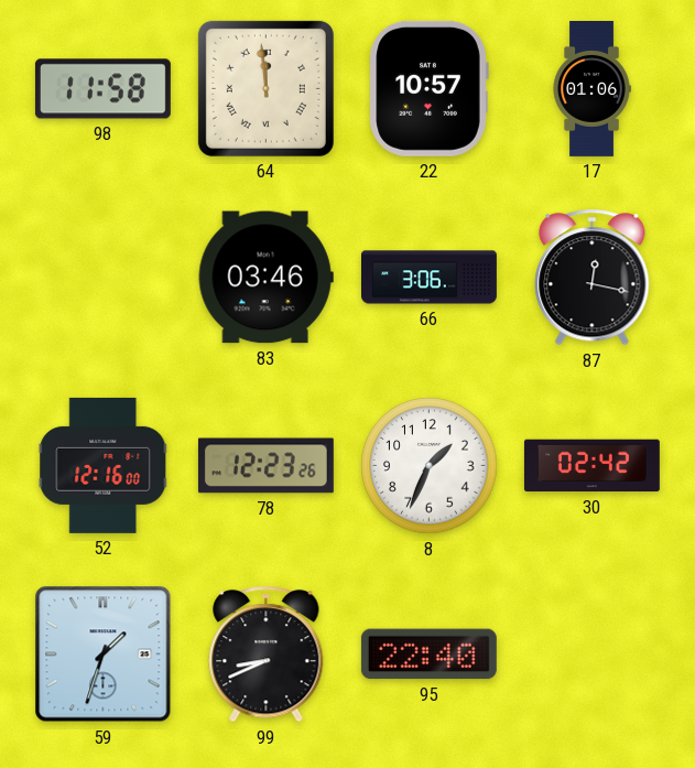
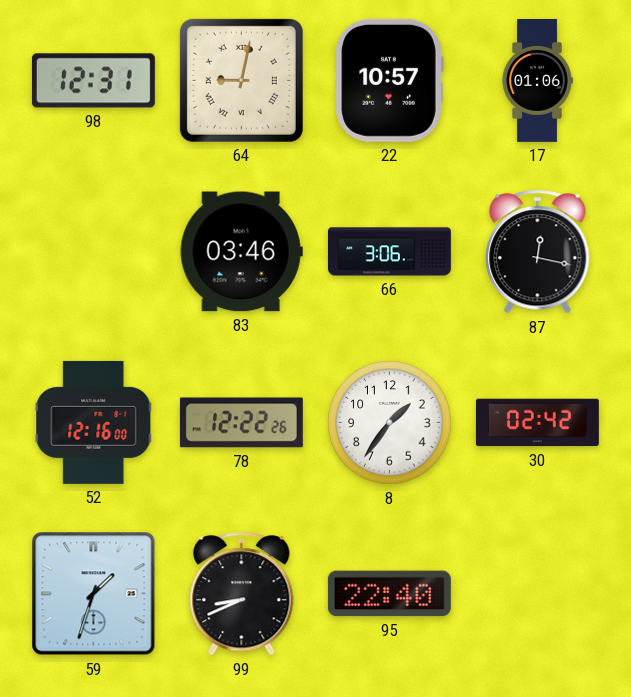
98: 11:58 -> 12:31
64: 11:59 -> 9:02
78: 12:23 -> 12:22
8: 1:34 -> 1:36
